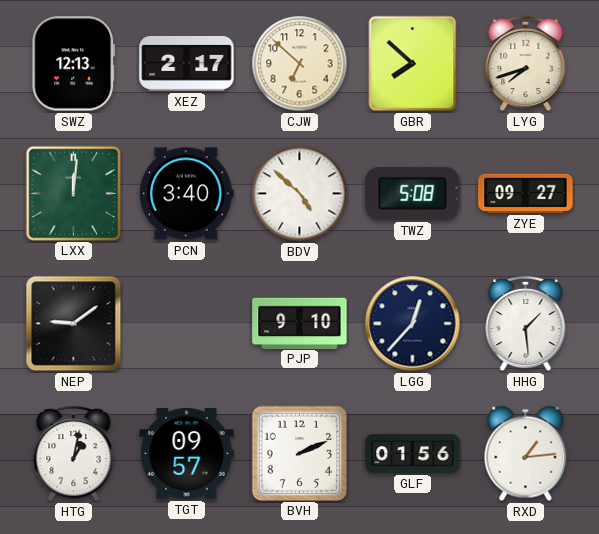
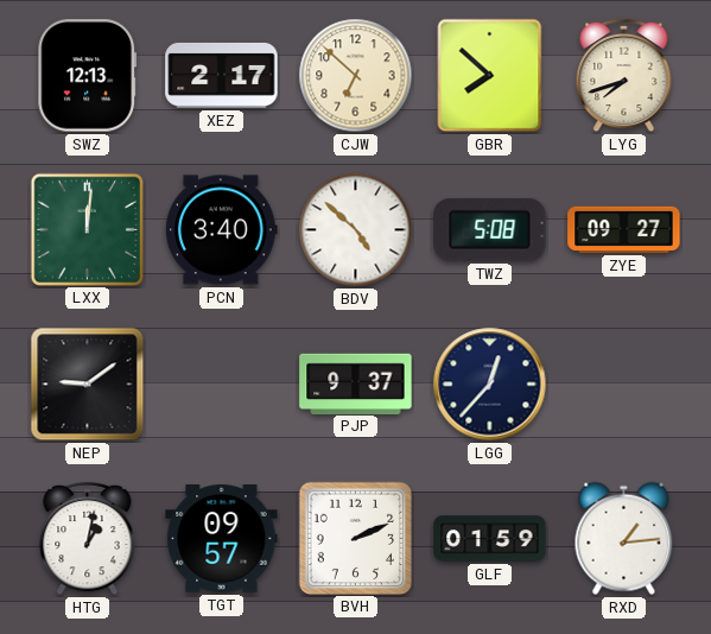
PJP: 9:10 -> 9:37
HHG: 1:29 -> none
GLF: 01:56 -> 01:59
